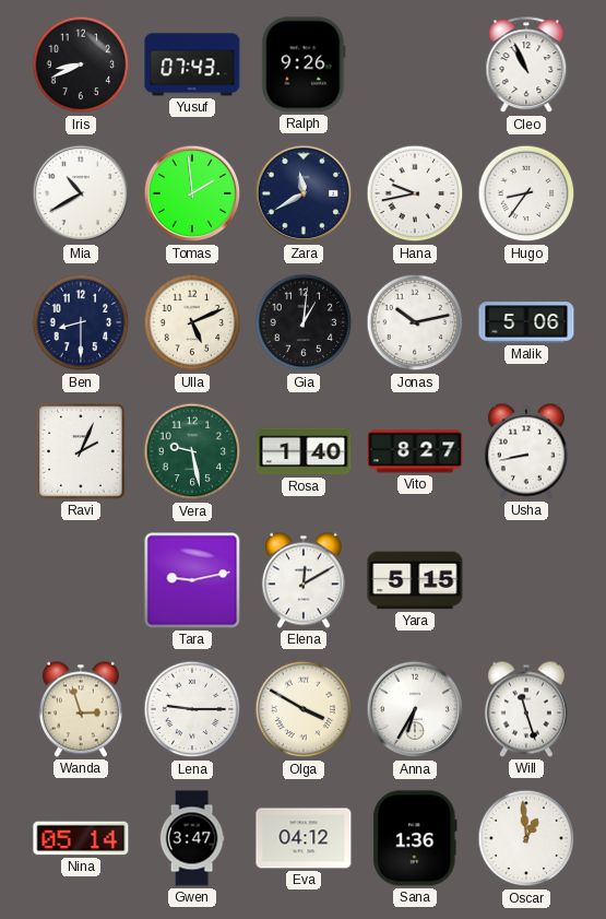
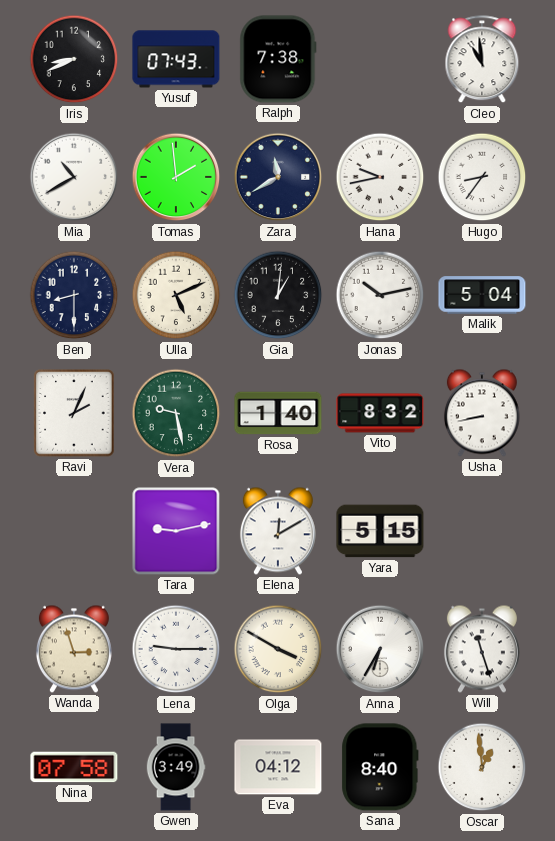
Ralph: 9:26 -> 7:38
Cleo: 10:56 -> 10:59
Malik: 5:06 -> 5:04
Vito: 8:27 -> 8:32
Nina: 05:14 -> 07:58
Gwen: 3:47 -> 3:49
Sana: 1:36 -> 8:40
